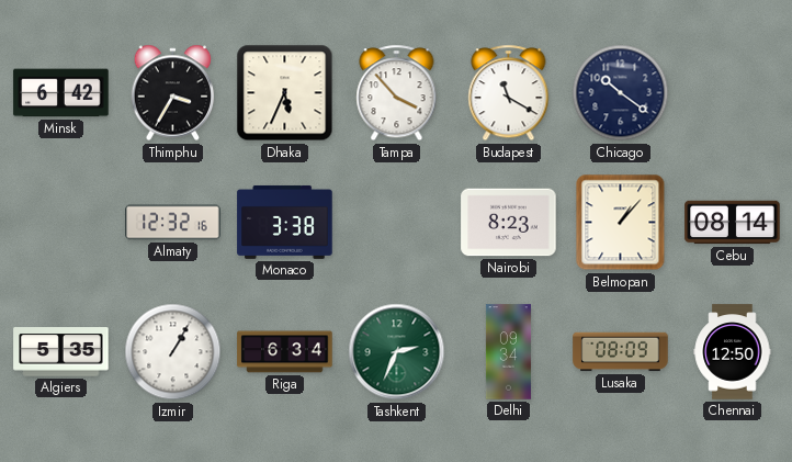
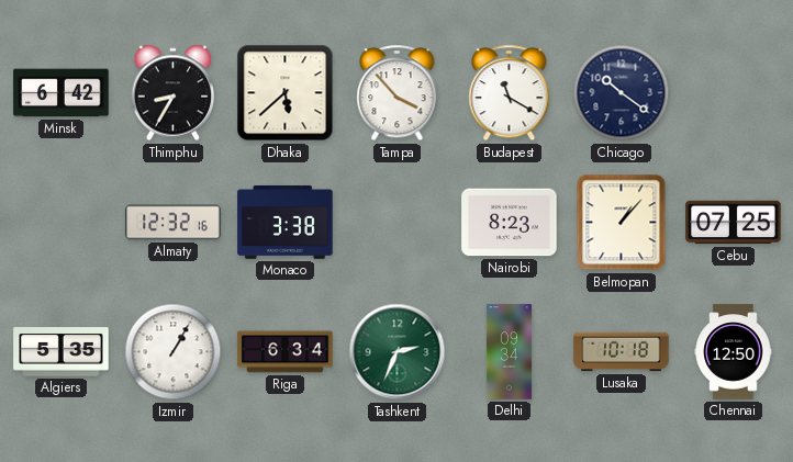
Thimphu: 3:35 -> 8:35
Dhaka: 5:34 -> 5:38
Cebu: 08:14 -> 07:25
Lusaka: 08:09 -> 10:18
